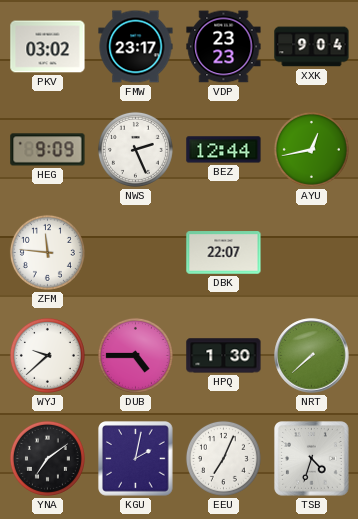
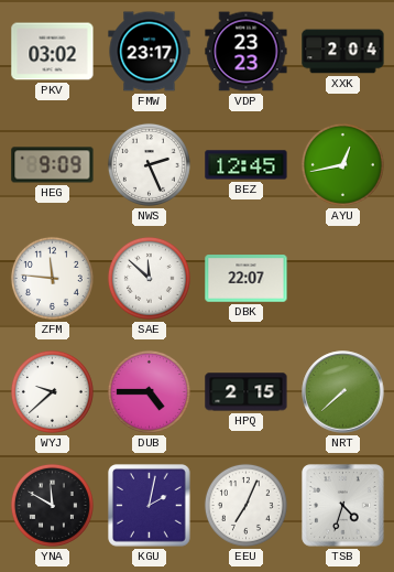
XXK: 9:04 -> 2:04
BEZ: 12:44 -> 12:45
SAE: none -> 11:52
HPQ: 1:30 -> 2:15
YNA: 7:09 -> 11:50
